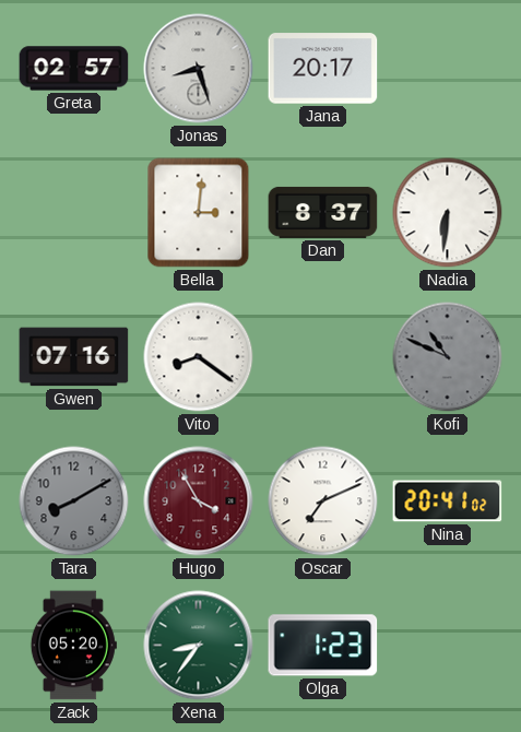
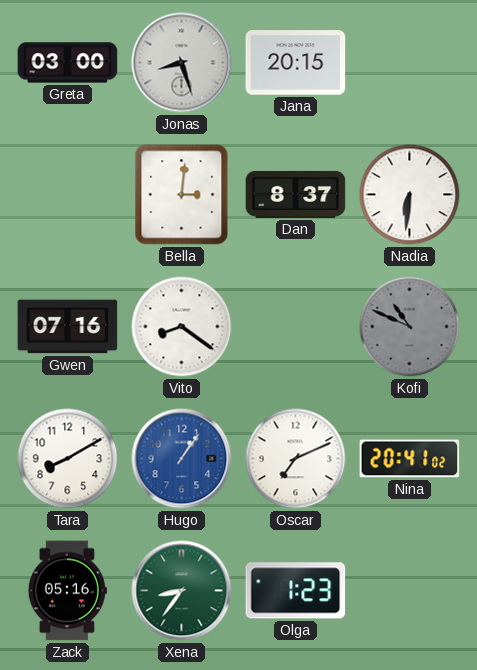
Greta: 02:57 -> 03:00
Jana: 20:17 -> 20:15
Tara dial: grey -> white
Hugo: 3:55 -> 1:06
Hugo dial: burgundy -> blue
Zack: 05:20 -> 05:16
